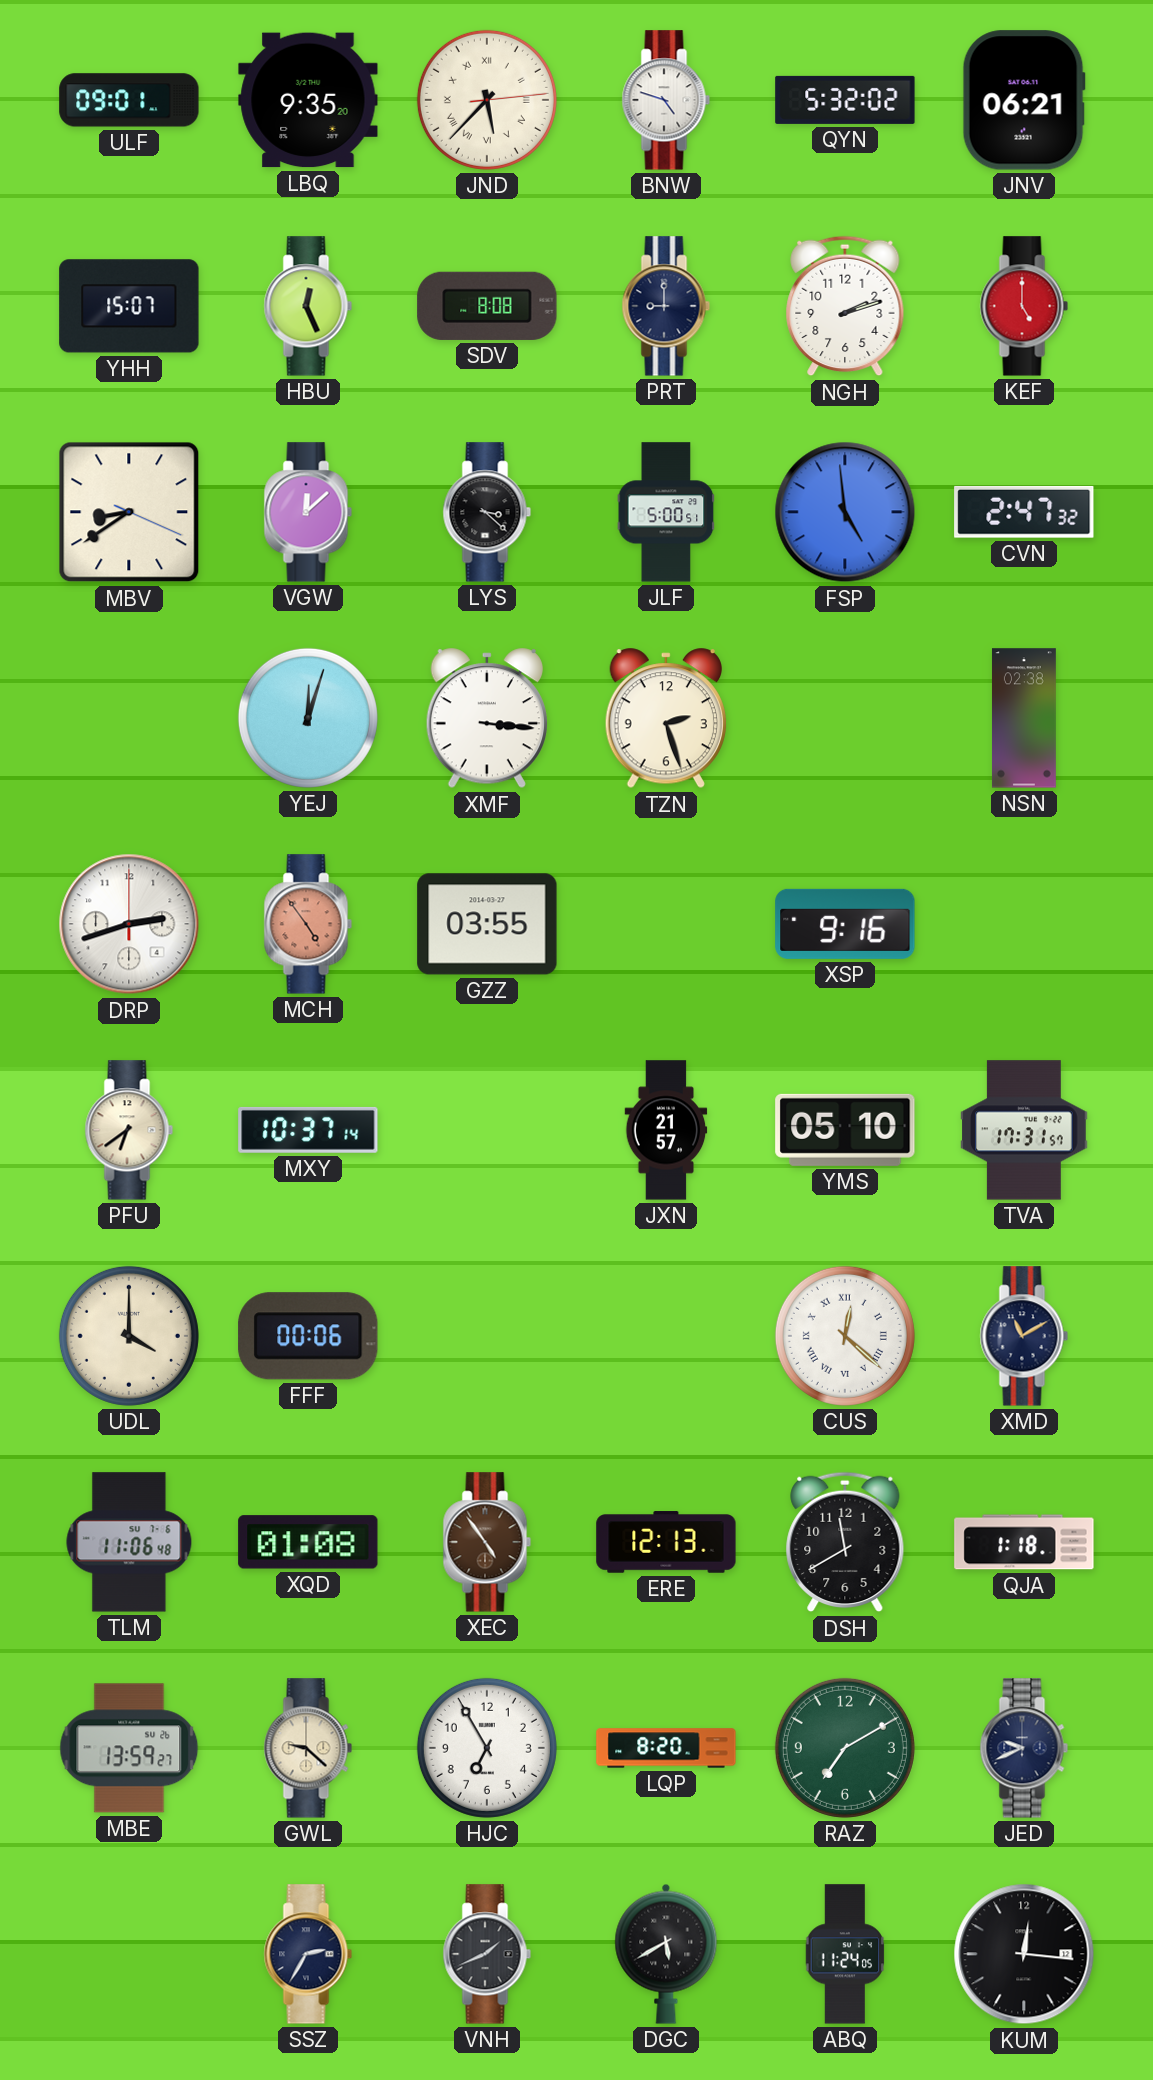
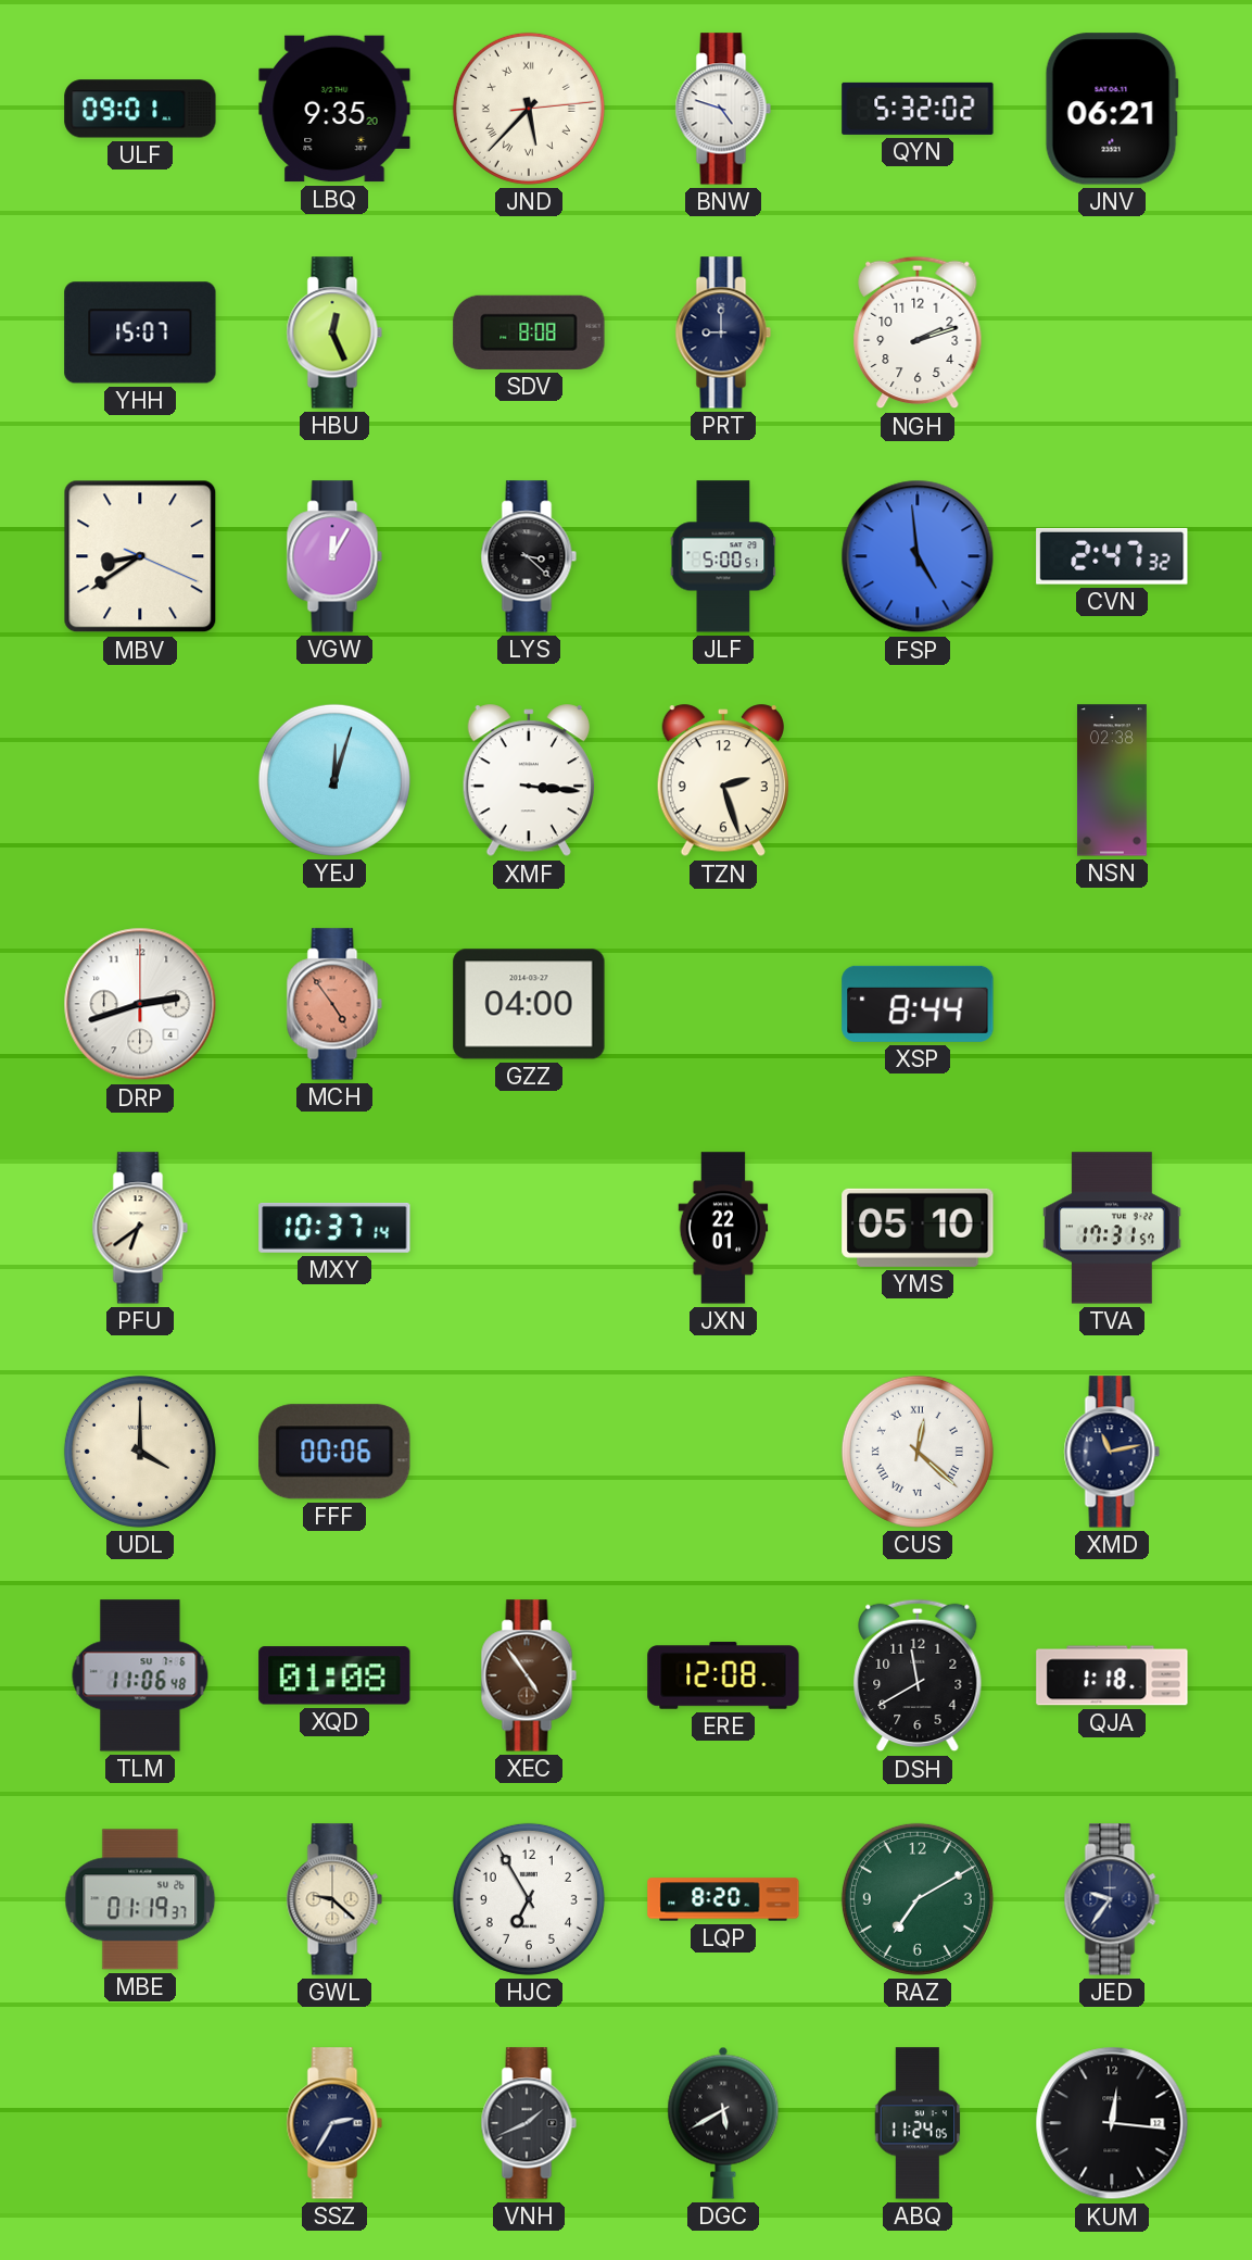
KEF: 5:00 -> none
VGW: 12:08 -> 12:05
GZZ: 03:55 -> 04:00
XSP: 9:16 -> 8:44
JXN: 21:57 -> 22:01
XMD: 11:10 -> 11:13
ERE: 12:13 -> 12:08
MBE: 13:59 -> 01:19
JED: 9:41 -> 9:36
